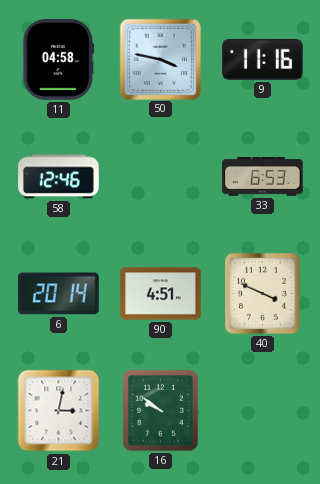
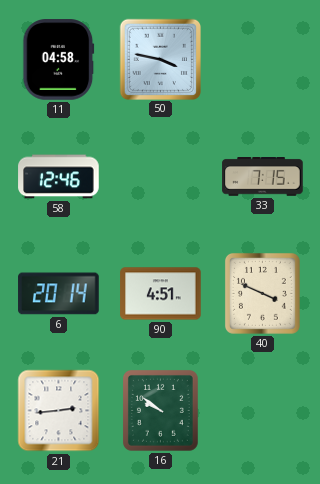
9: 11:16 -> none
33: 6:53 -> 7:15
21: 3:02 -> 2:44
